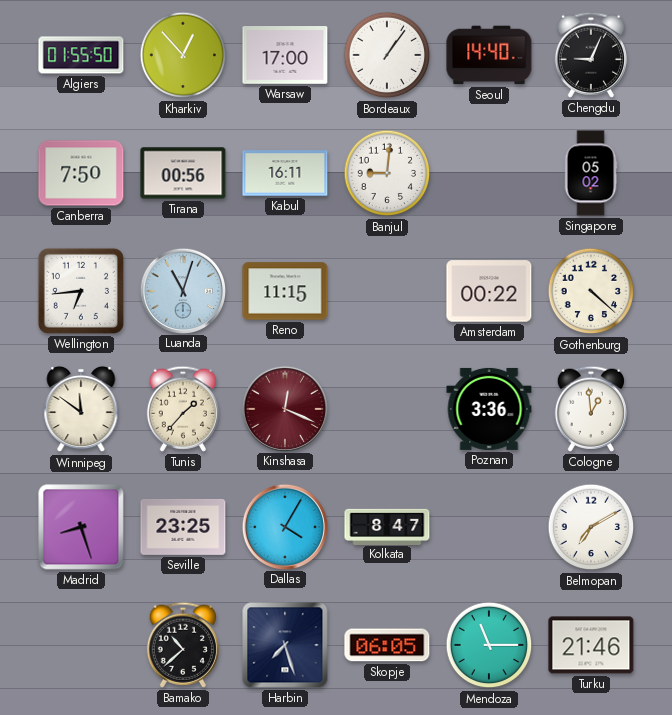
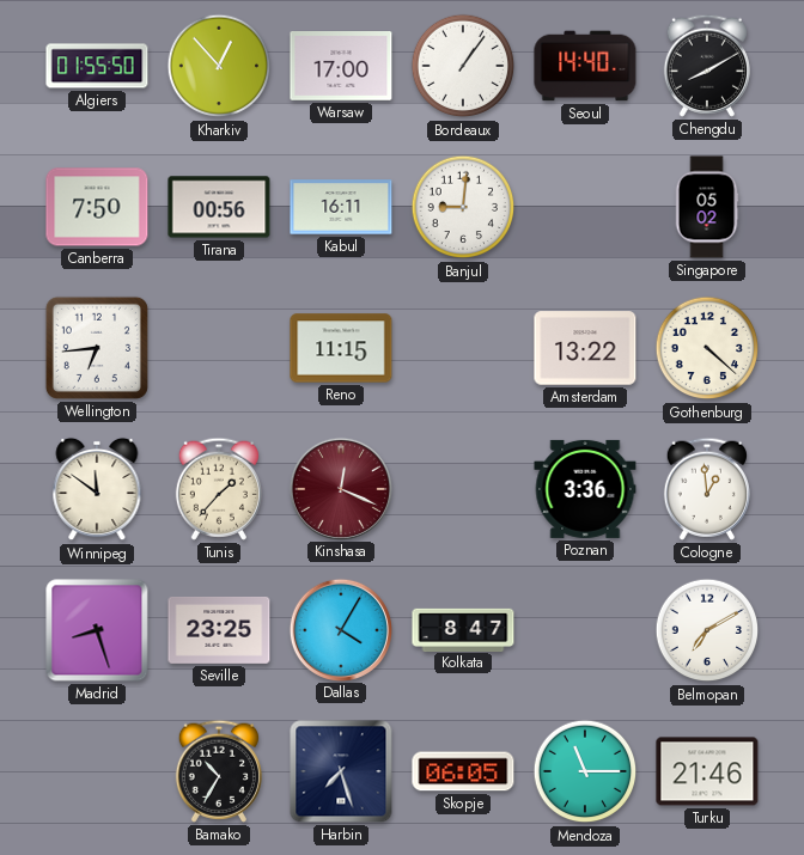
Chengdu: 9:04 -> 8:10
Luanda: 11:03 -> none
Amsterdam: 00:22 -> 13:22
Bamako: 10:38 -> 10:35
